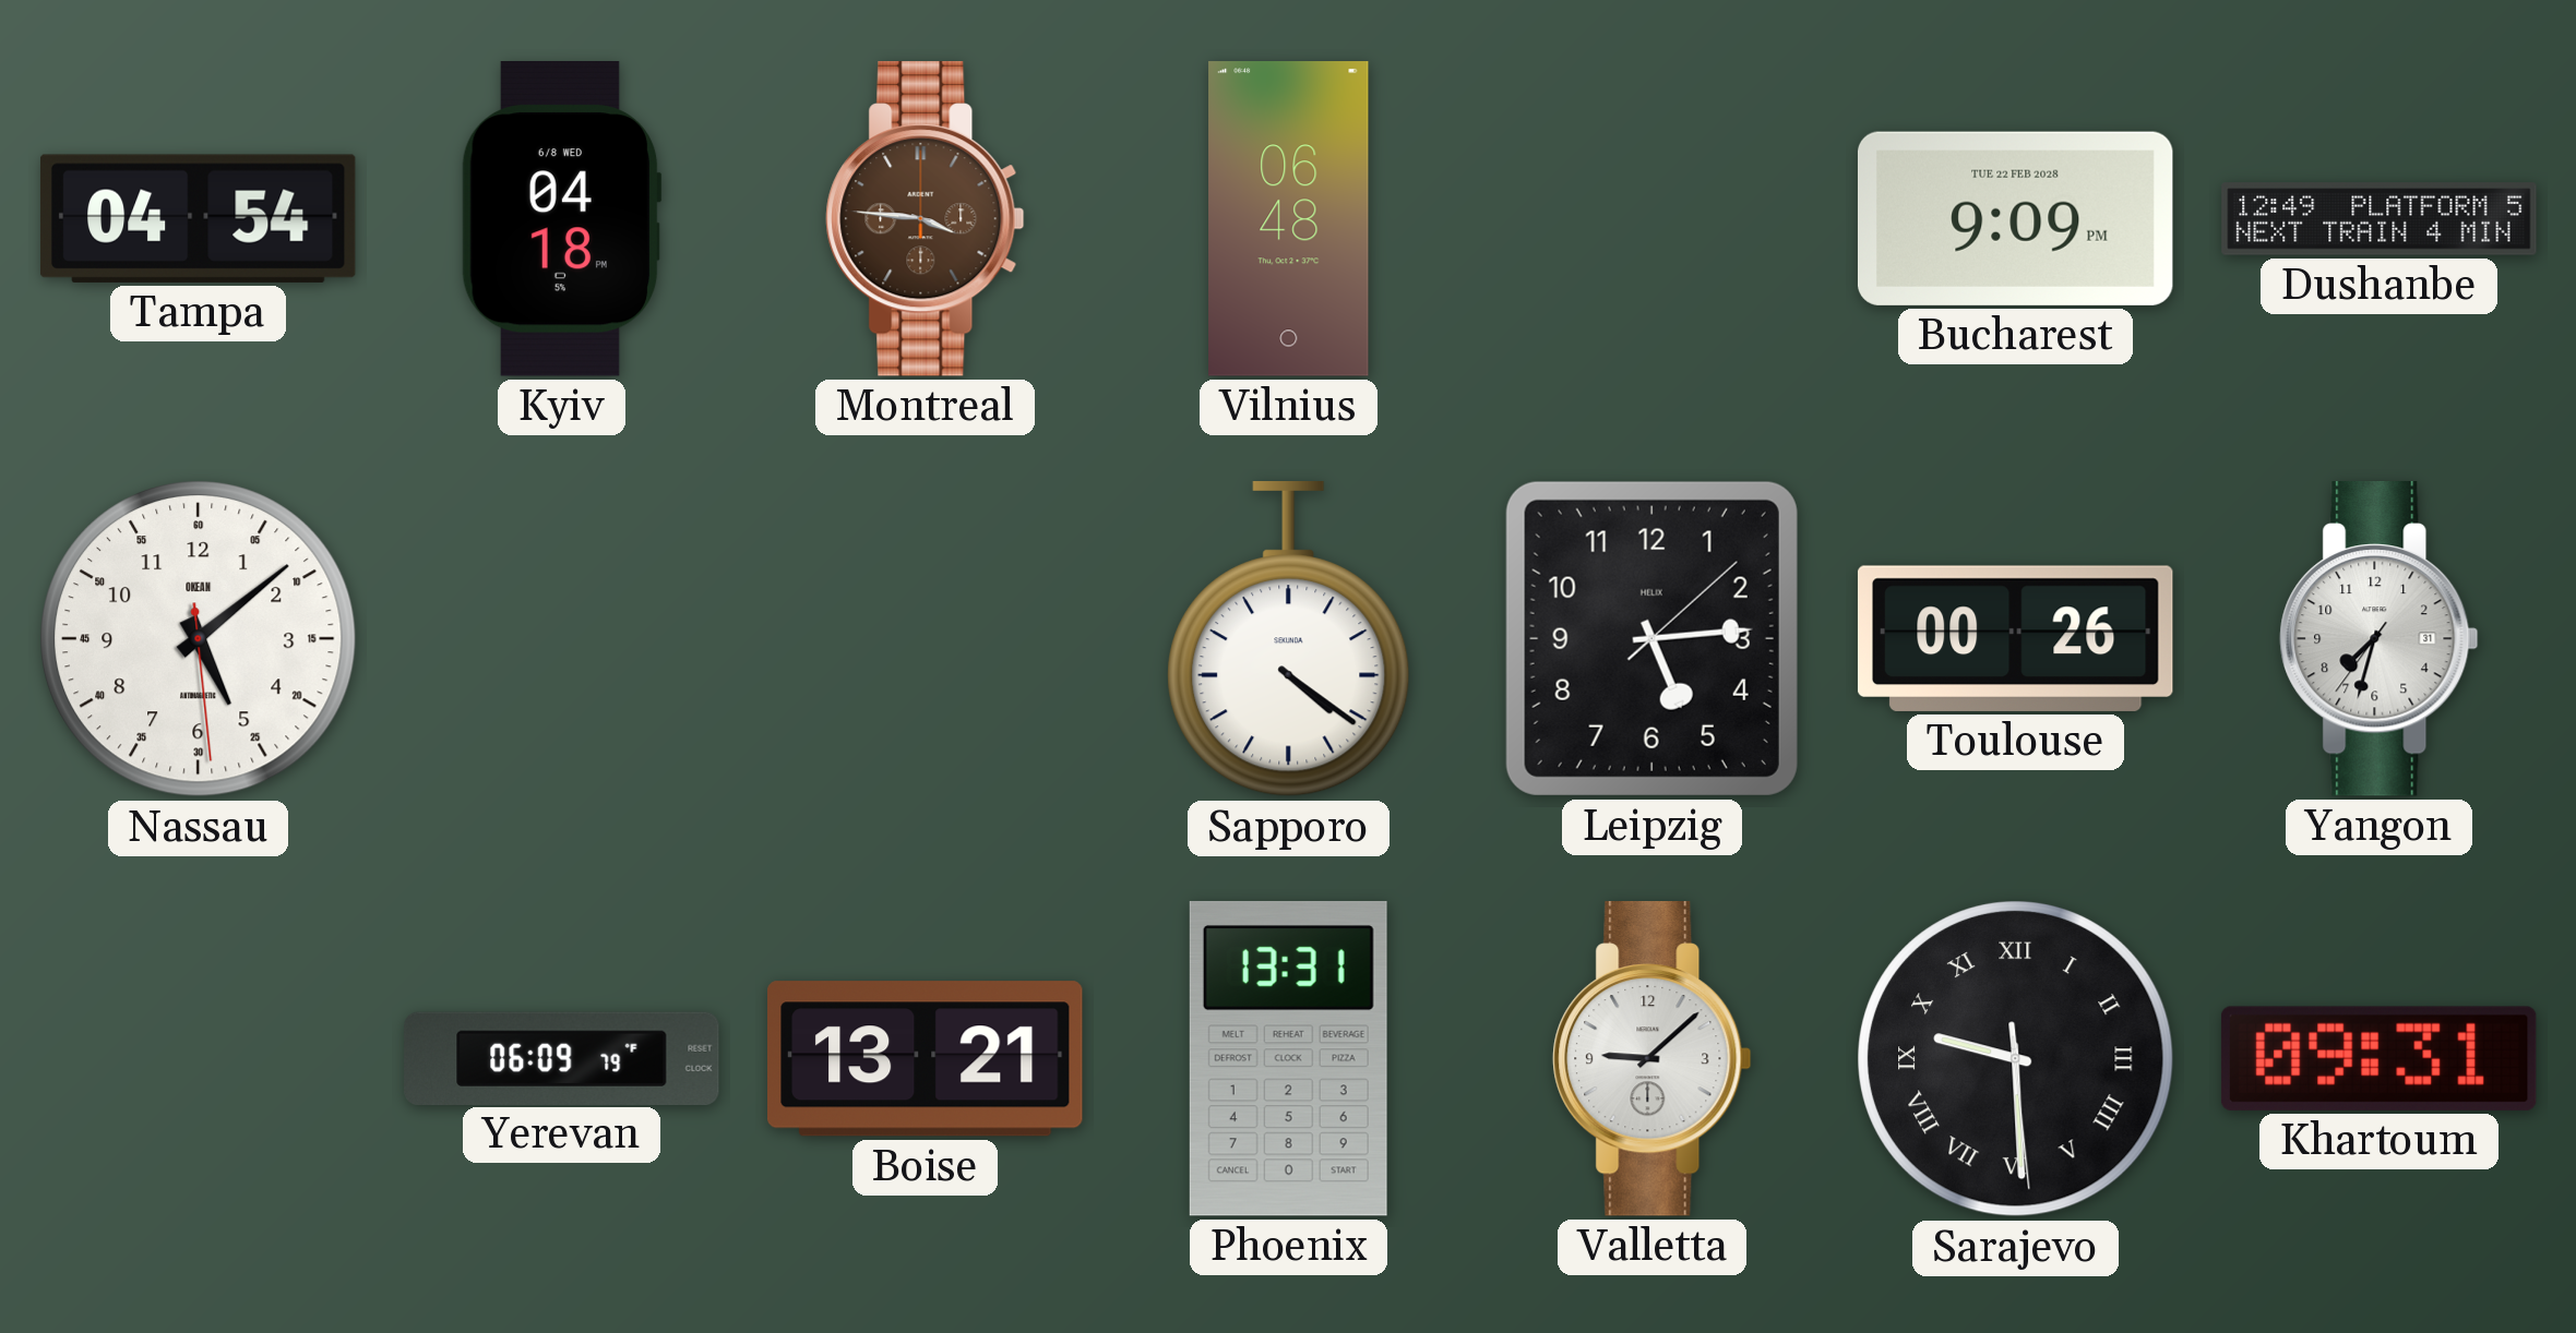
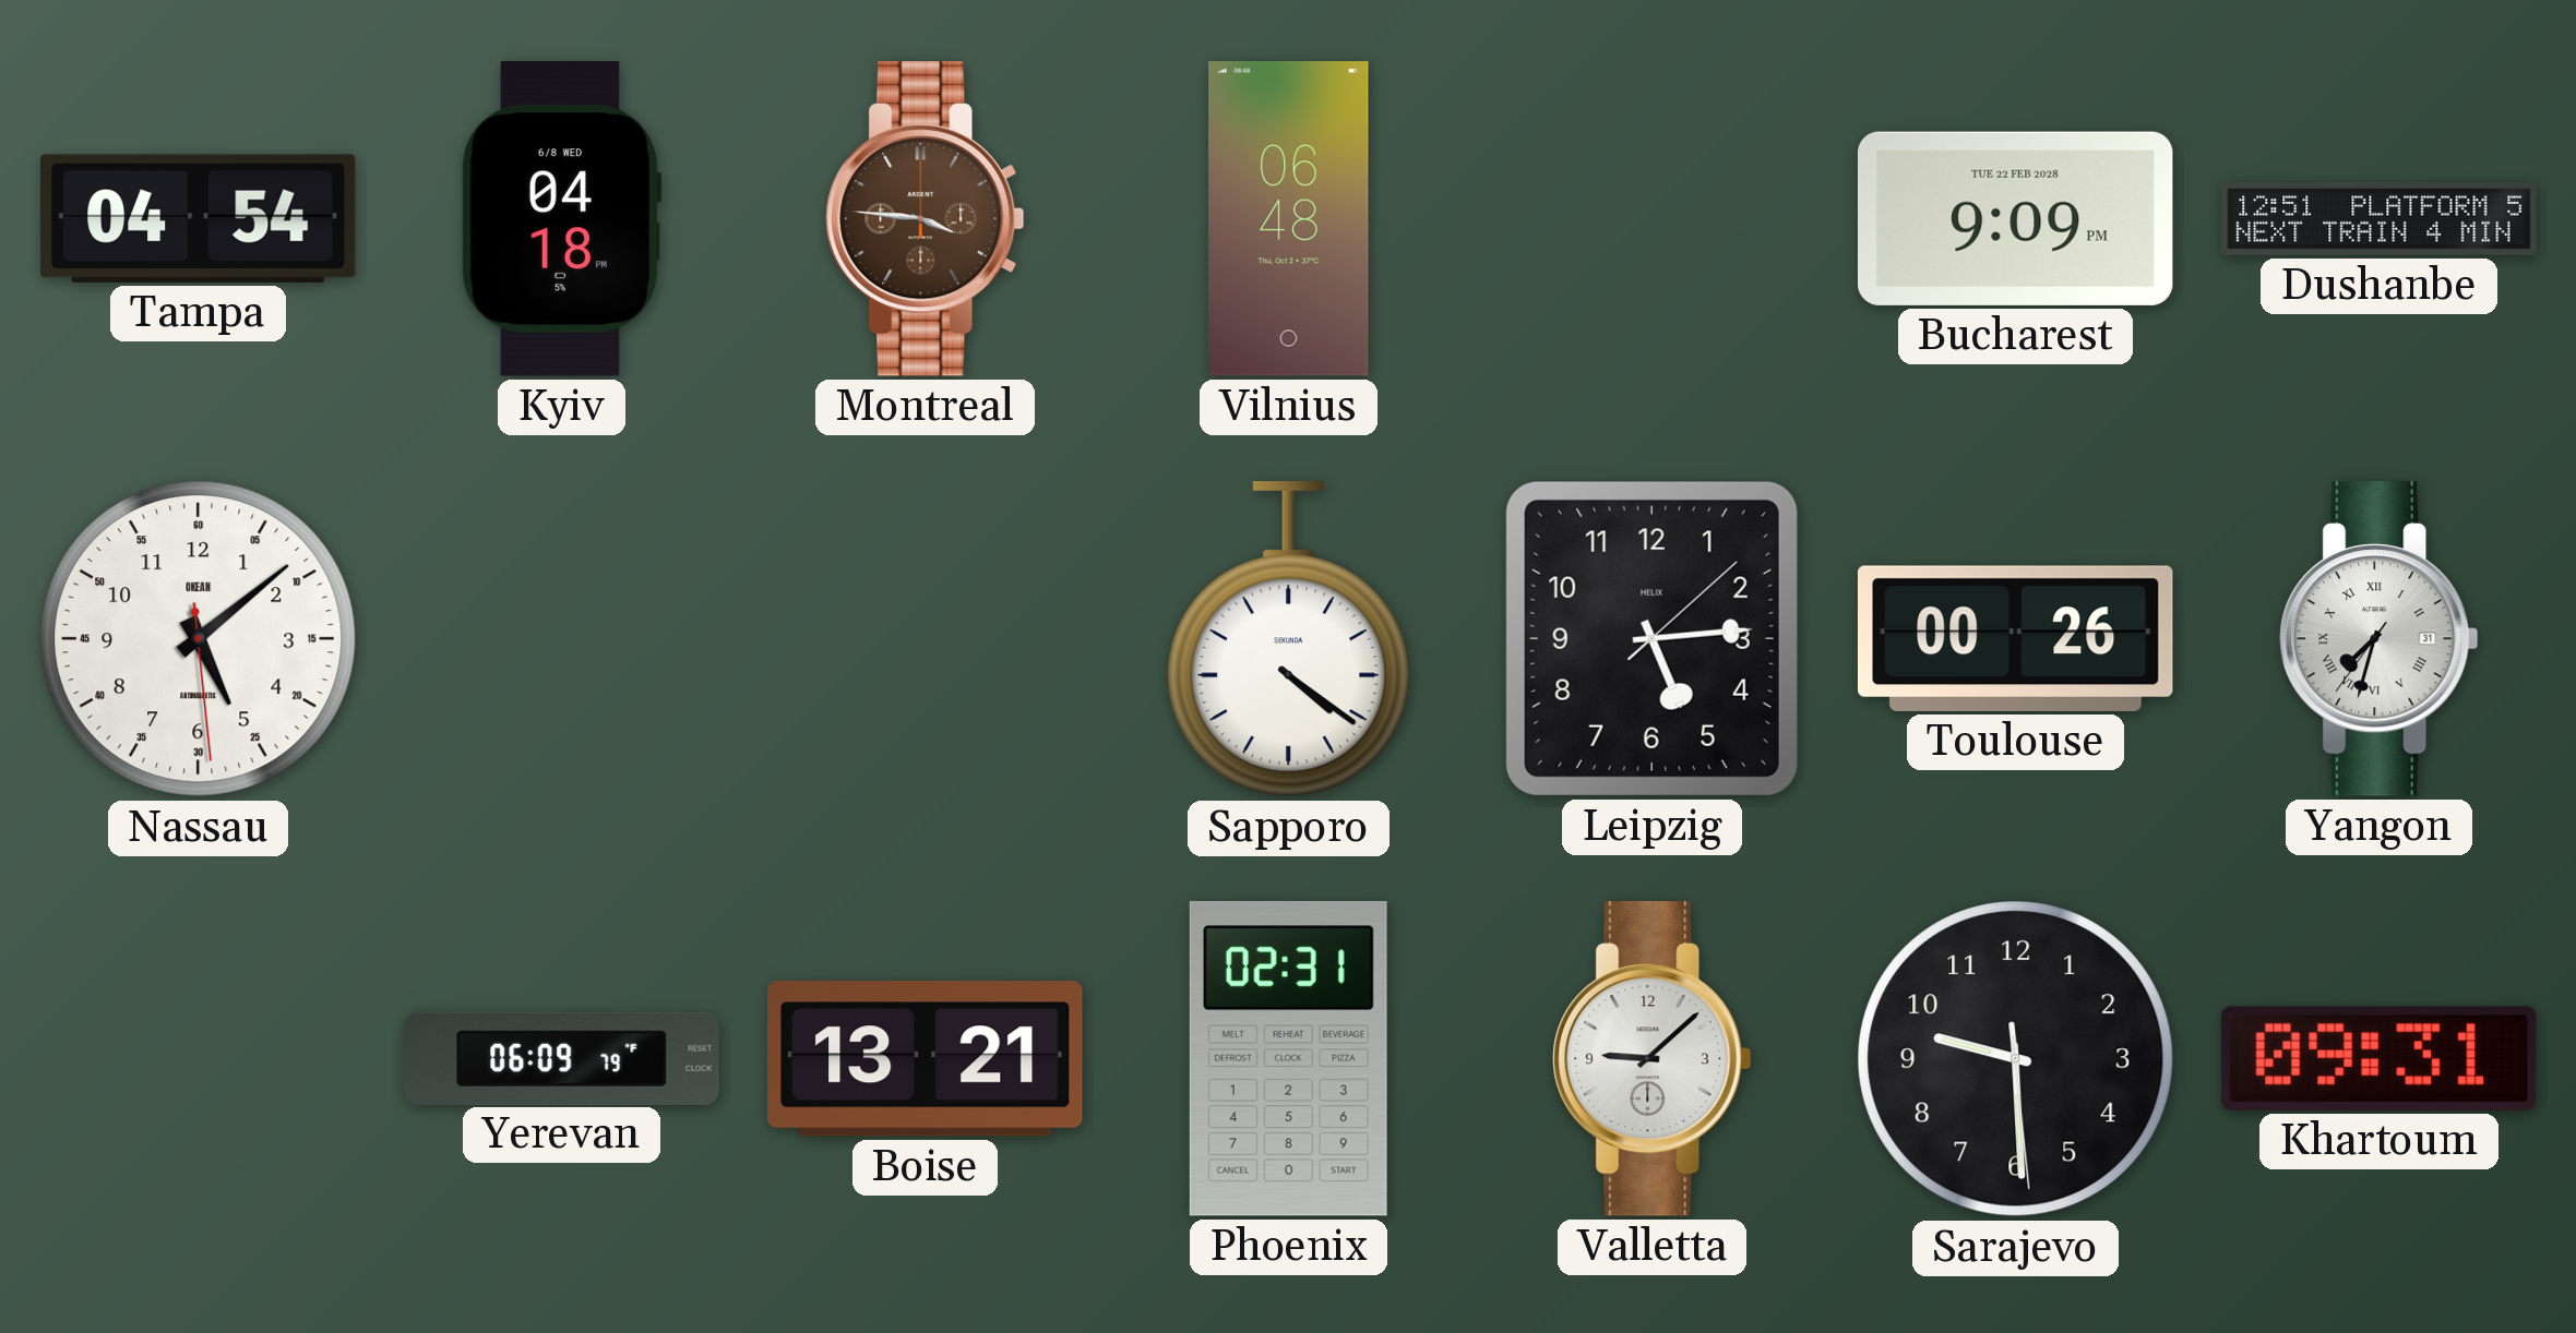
Dushanbe: 12:49 -> 12:51
Yangon numerals: Arabic -> Roman
Phoenix: 13:31 -> 02:31
Sarajevo numerals: Roman -> Arabic
